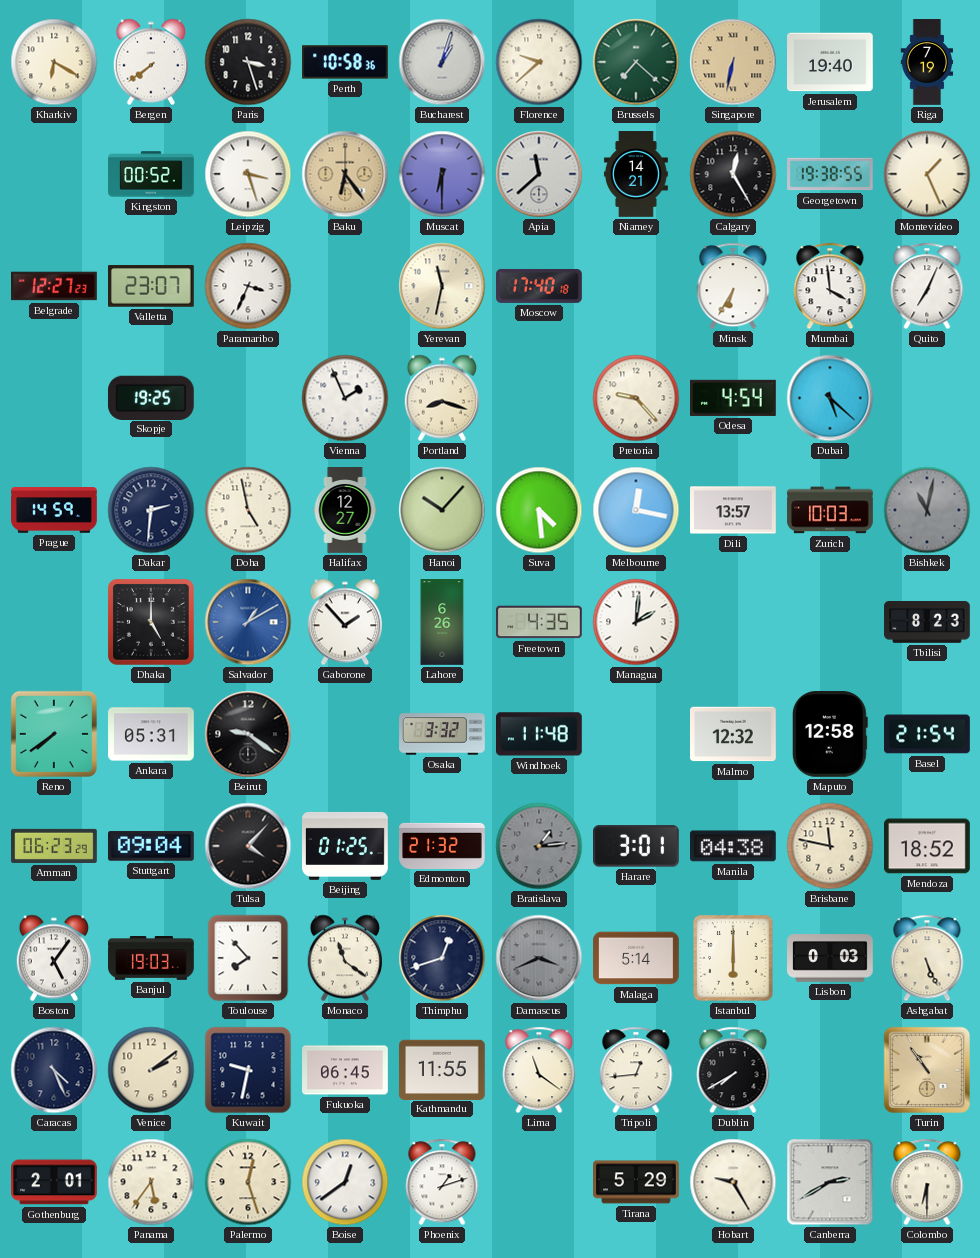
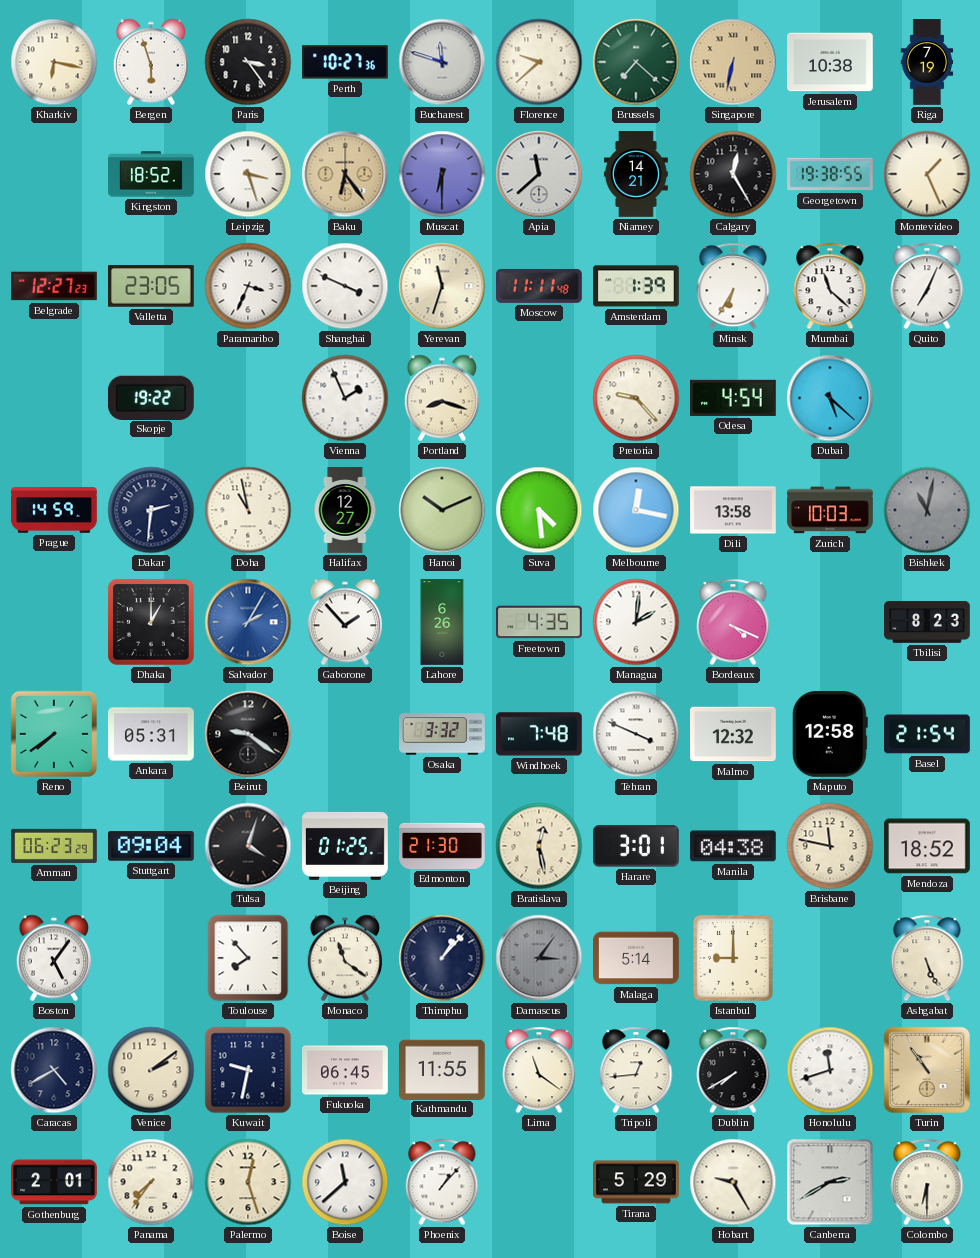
Kharkiv: 6:20 -> 6:17
Bergen: 7:39 -> 5:57
Paris: 3:27 -> 3:24
Perth: 10:58 -> 10:27
Bucharest: 1:03 -> 11:48
Jerusalem: 19:40 -> 10:38
Kingston: 00:52 -> 18:52
Valletta: 23:07 -> 23:05
Shanghai: none -> 3:49
Yerevan: 11:32 -> 11:33
Moscow: 17:40 -> 11:11
Amsterdam: none -> 1:39
Mumbai: 3:59 -> 11:22
Skopje: 19:25 -> 19:22
Doha: 4:58 -> 10:58
Hanoi: 10:07 -> 10:11
Dili: 13:57 -> 13:58
Dhaka: 5:00 -> 1:00
Salvador: 1:10 -> 2:05
Bordeaux: none -> 4:19
Windhoek: 11:48 -> 7:48
Tehran: none -> 3:49
Tulsa: 4:07 -> 4:03
Edmonton: 21:32 -> 21:30
Bratislava: 1:14 -> 12:28
Bratislava dial: grey -> cream
Banjul: 19:03 -> none
Thimphu: 12:42 -> 1:07
Damascus: 3:41 -> 3:06
Istanbul: 6:00 -> 9:00
Lisbon: 0:03 -> none
Caracas: 4:26 -> 4:40
Honolulu: none -> 11:42
Panama: 5:36 -> 7:36
Boise: 12:39 -> 11:38
Phoenix: 1:12 -> 1:07
